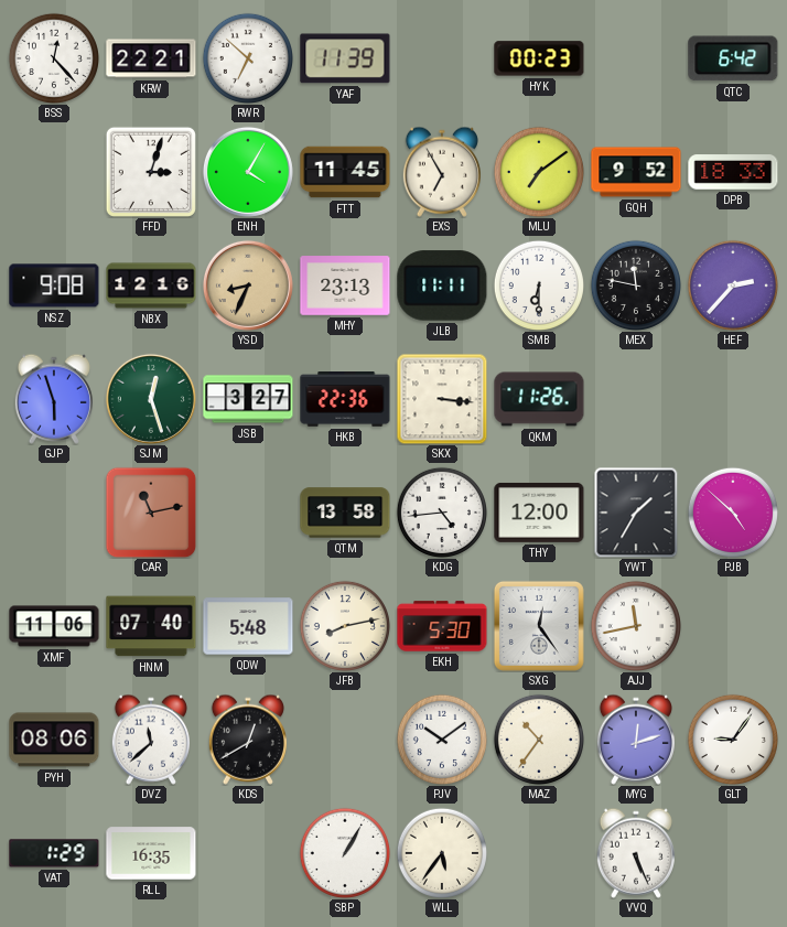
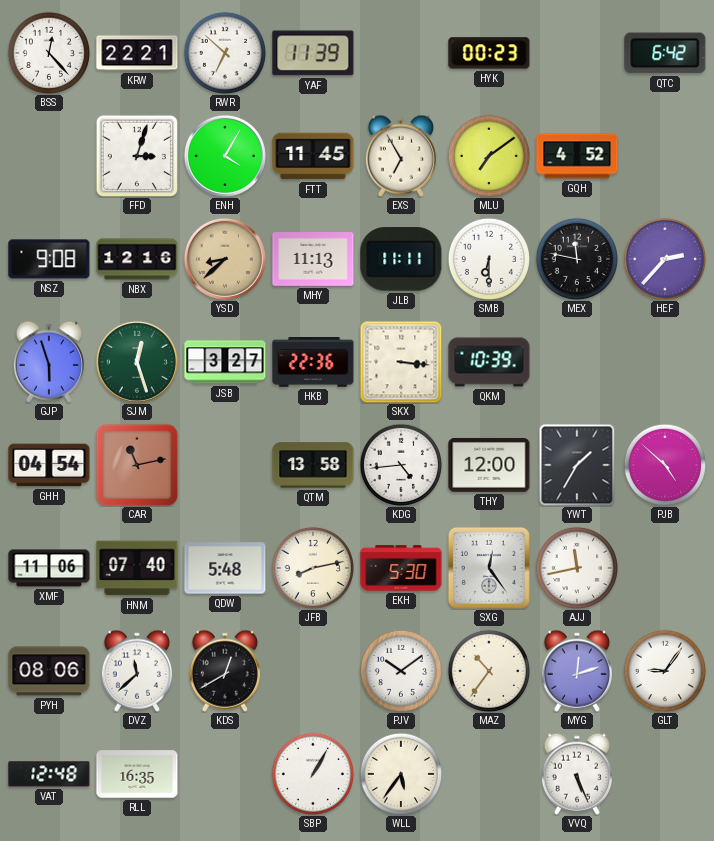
GQH: 9:52 -> 4:52
DPB: 18:33 -> none
YSD: 8:34 -> 8:38
MHY: 23:13 -> 11:13
QKM: 11:26 -> 10:39
GHH: none -> 04:54
VAT: 1:29 -> 12:48
